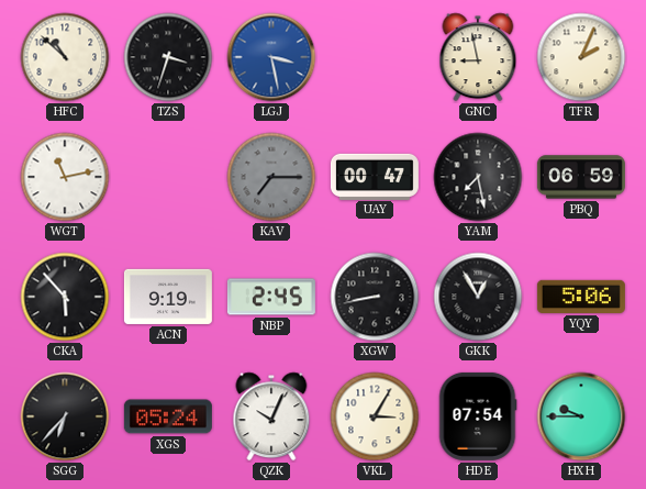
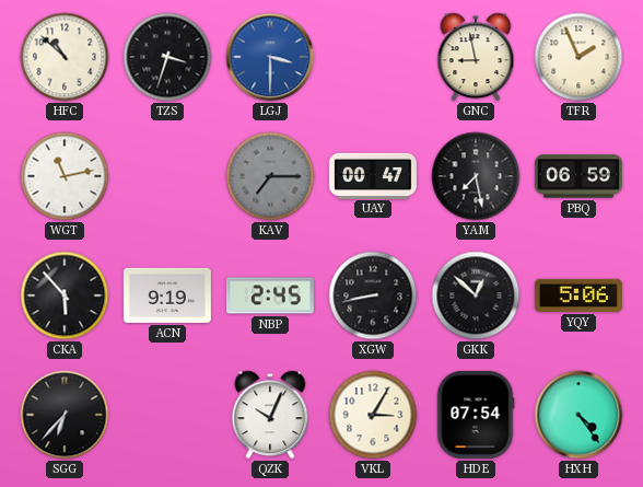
LGJ: 3:28 -> 3:30
TFR: 2:04 -> 1:56
GKK: 12:55 -> 12:52
XGS: 05:24 -> none
HXH: 9:45 -> 4:24
